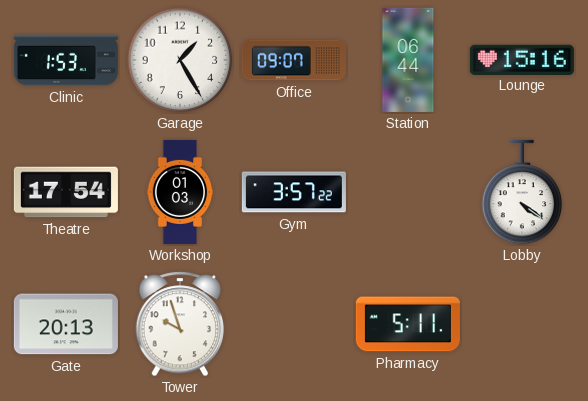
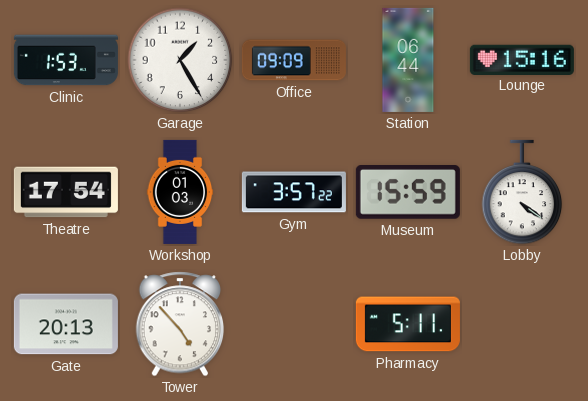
Office: 09:07 -> 09:09
Museum: none -> 15:59
Tower: 9:57 -> 4:53
